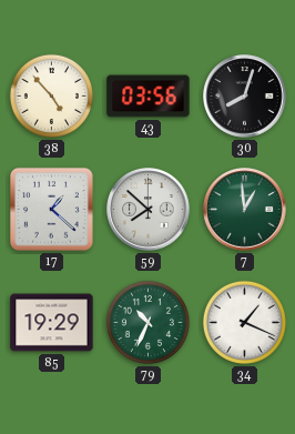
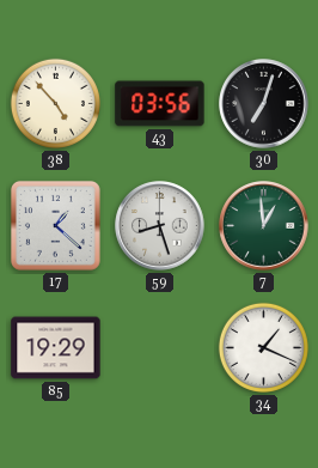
30: 8:03 -> 7:03
59: 7:52 -> 8:27
79: 10:34 -> none
